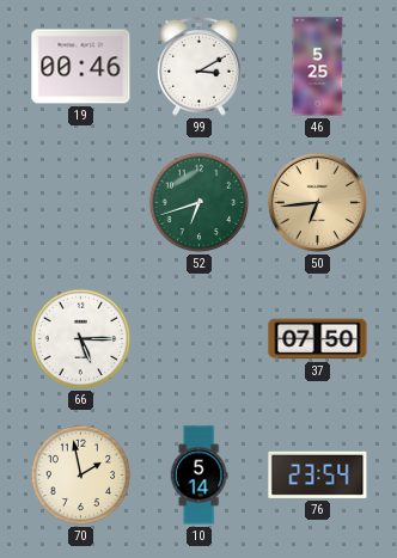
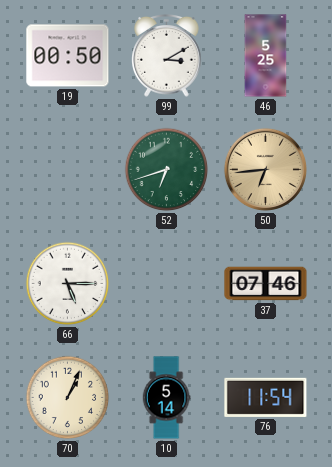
19: 00:46 -> 00:50
37: 07:50 -> 07:46
70: 1:58 -> 1:04
76: 23:54 -> 11:54
